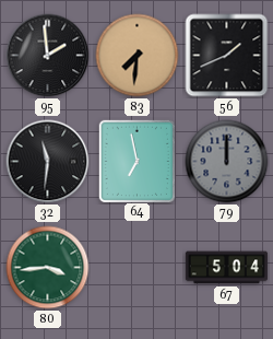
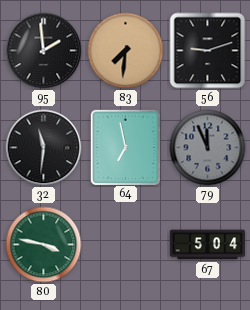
56: 1:41 -> 9:12
79: 12:00 -> 11:56
80: 3:44 -> 3:47
